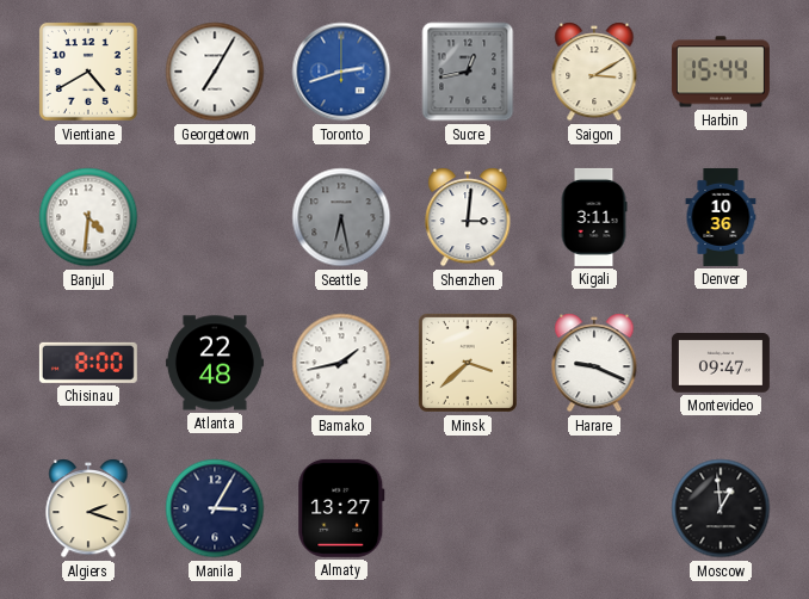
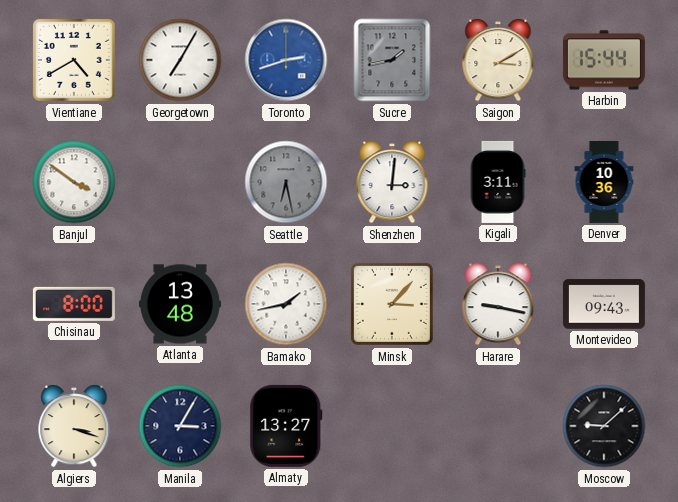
Sucre: 12:43 -> 1:43
Banjul: 4:31 -> 3:51
Atlanta: 22:48 -> 13:48
Minsk: 3:38 -> 3:07
Harare: 9:19 -> 9:17
Montevideo: 09:47 -> 09:43
Algiers: 2:18 -> 3:18
Moscow: 12:59 -> 9:08
